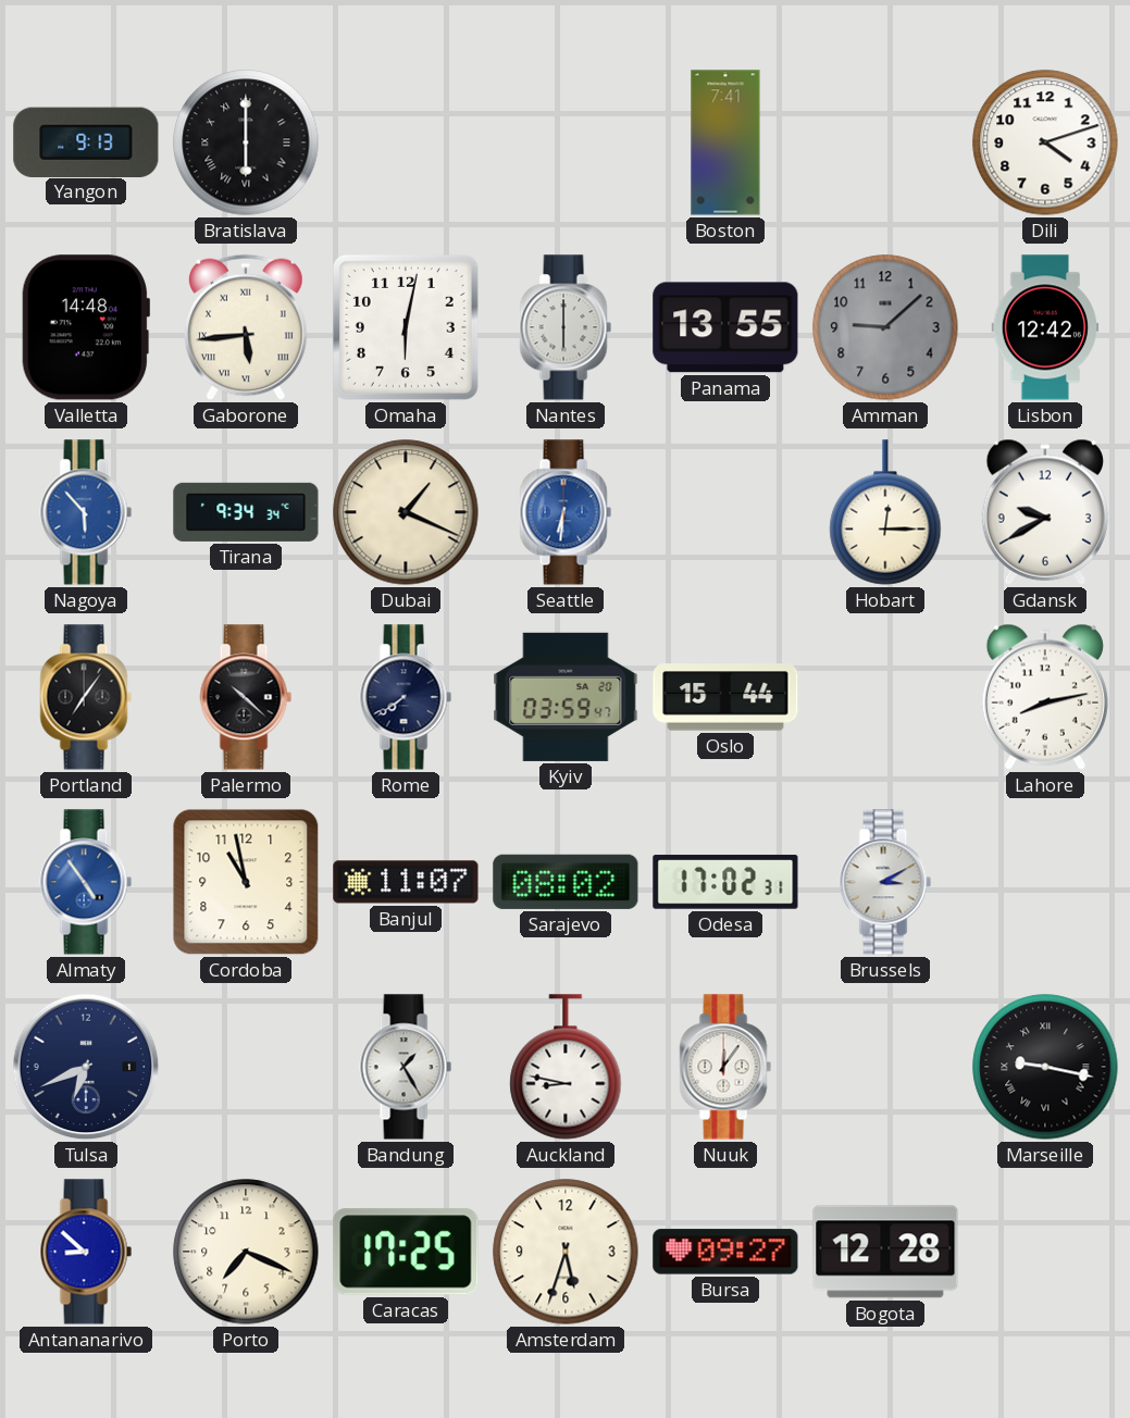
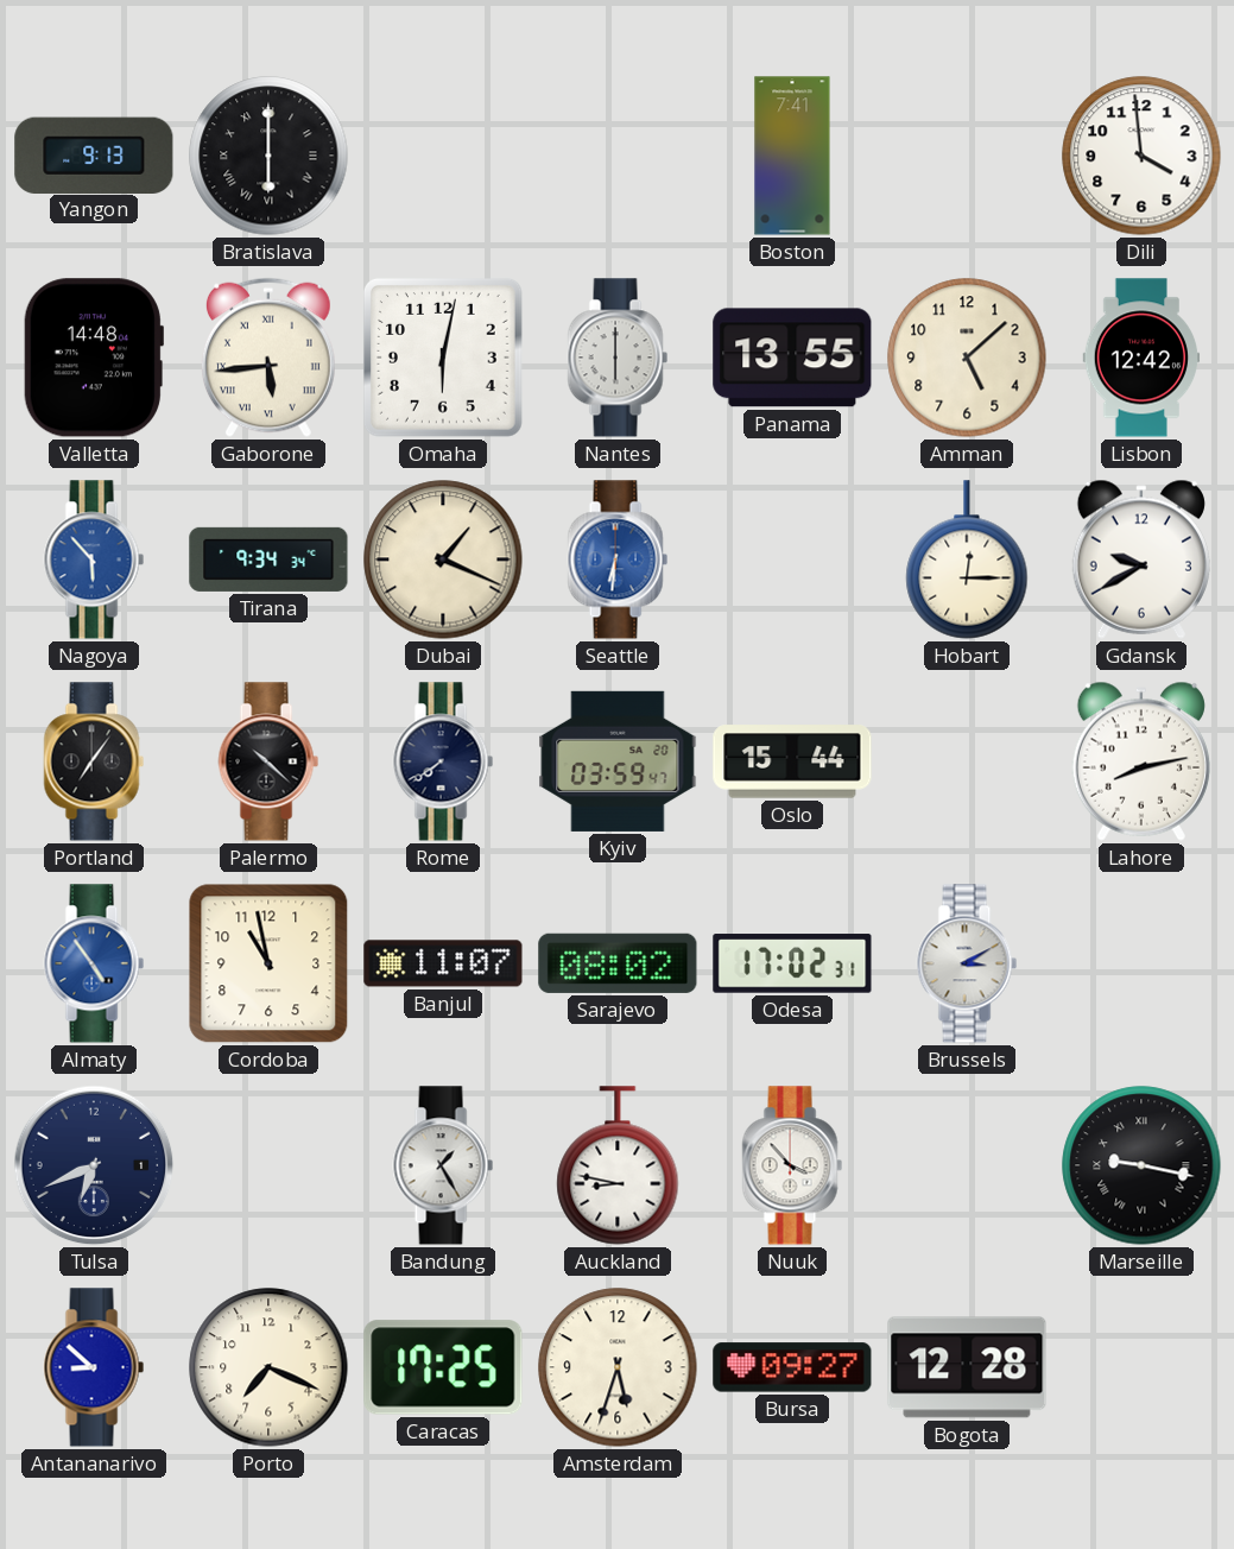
Dili: 4:12 -> 3:59
Amman: 9:08 -> 5:08
Amman dial: grey -> cream
Nuuk: 12:06 -> 3:53
